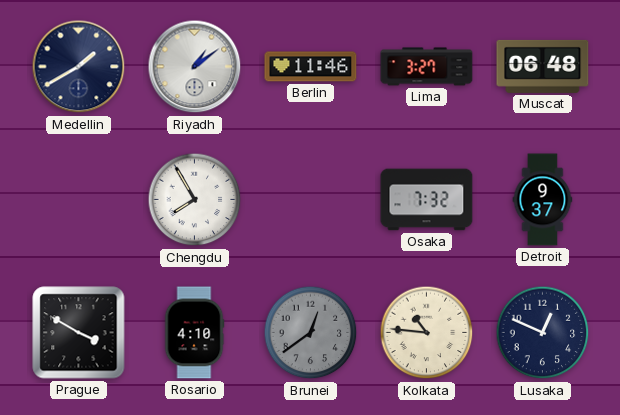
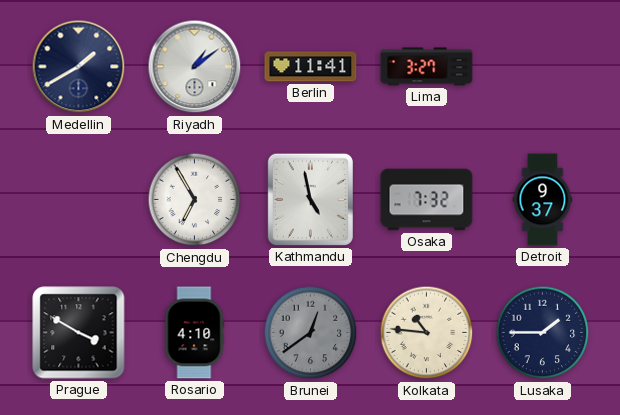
Berlin: 11:46 -> 11:41
Muscat: 06:48 -> none
Chengdu: 7:55 -> 6:55
Kathmandu: none -> 4:58
Lusaka: 12:49 -> 1:45
